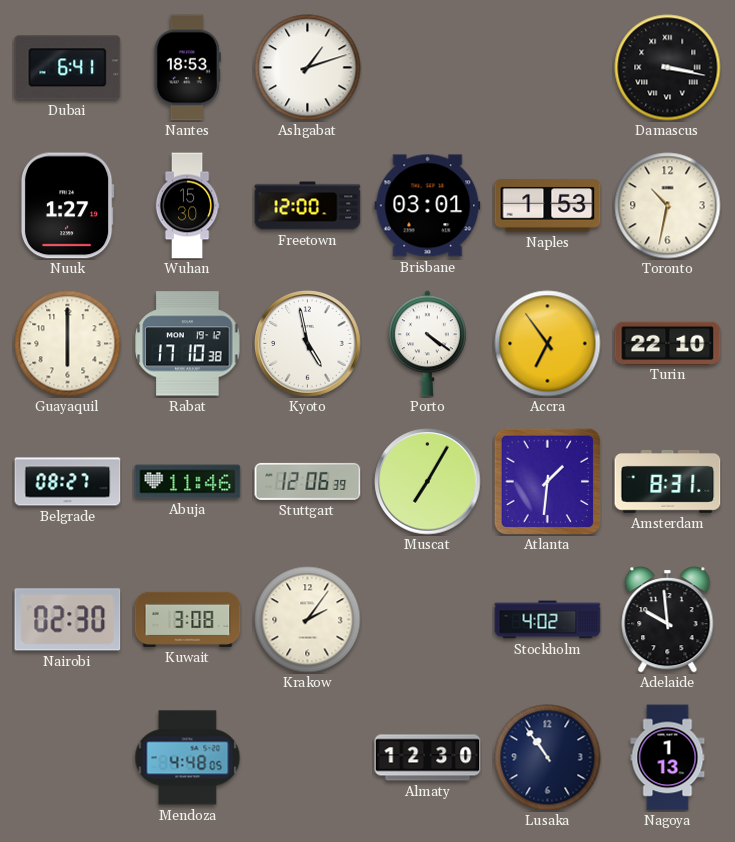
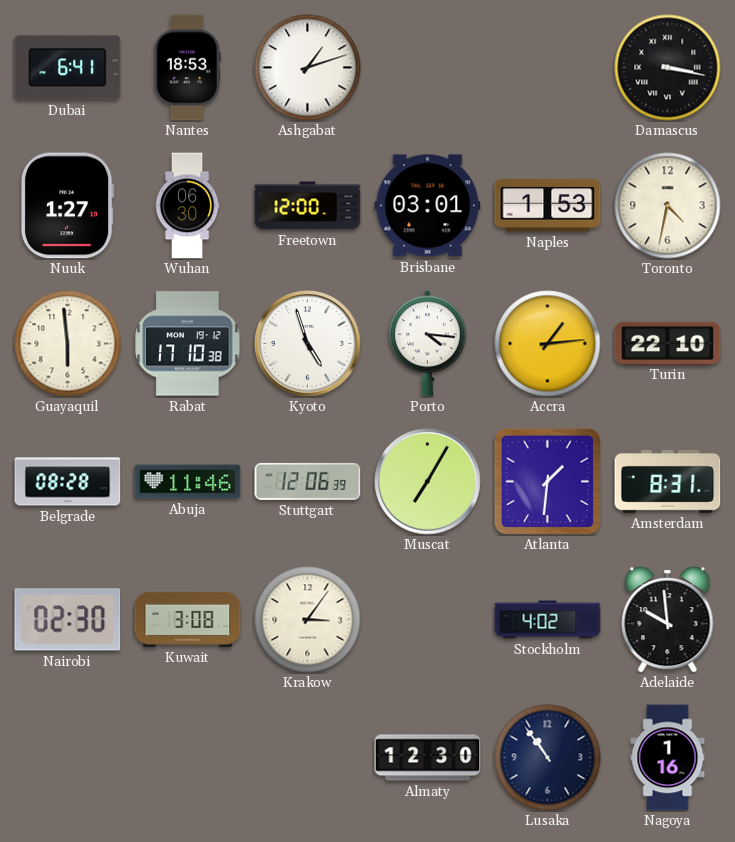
Wuhan: 15:30 -> 06:30
Toronto: 10:32 -> 4:32
Guayaquil: 6:00 -> 5:59
Kyoto: 4:58 -> 4:57
Porto: 4:21 -> 4:16
Accra: 6:54 -> 1:14
Belgrade: 08:27 -> 08:28
Krakow: 2:06 -> 3:06
Mendoza: 4:48 -> none
Nagoya: 1:13 -> 1:16
